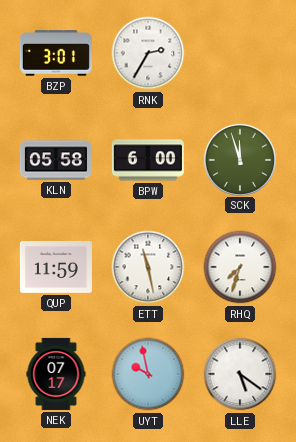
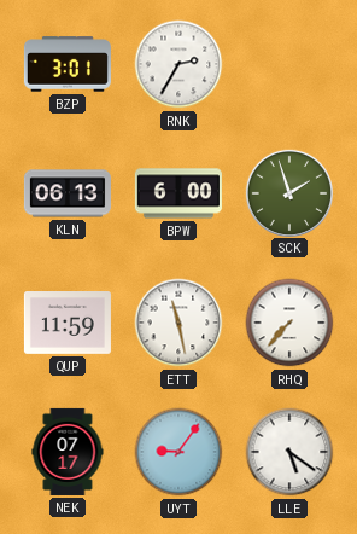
KLN: 05:58 -> 06:13
SCK: 11:57 -> 1:57
RHQ: 7:33 -> 7:37
UYT: 9:58 -> 9:06
